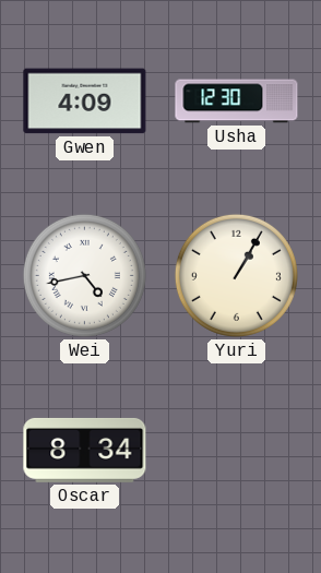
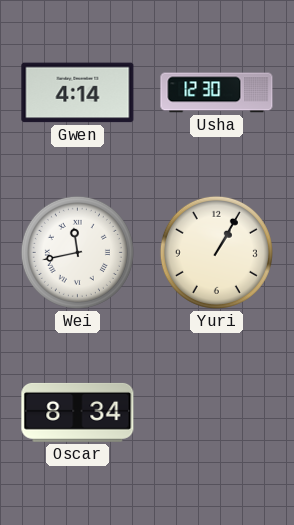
Gwen: 4:09 -> 4:14
Wei: 4:43 -> 11:43
